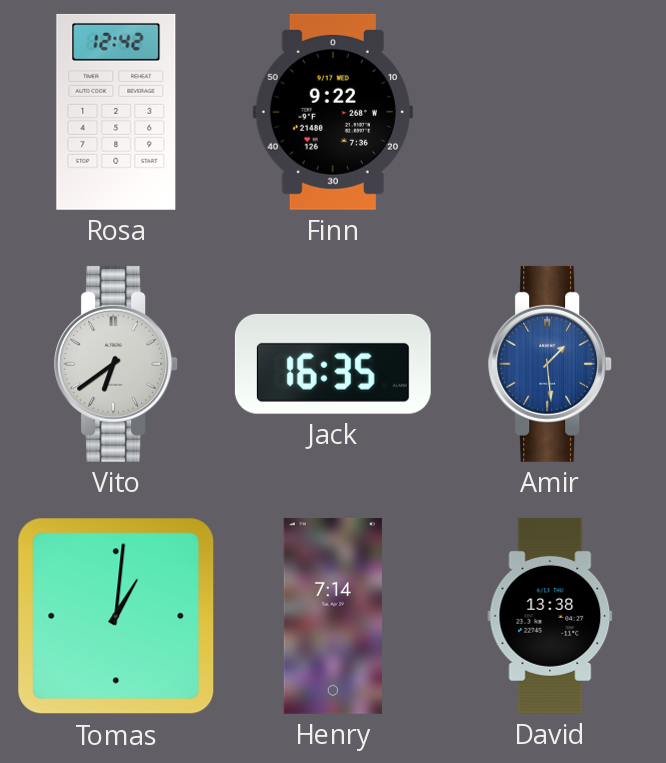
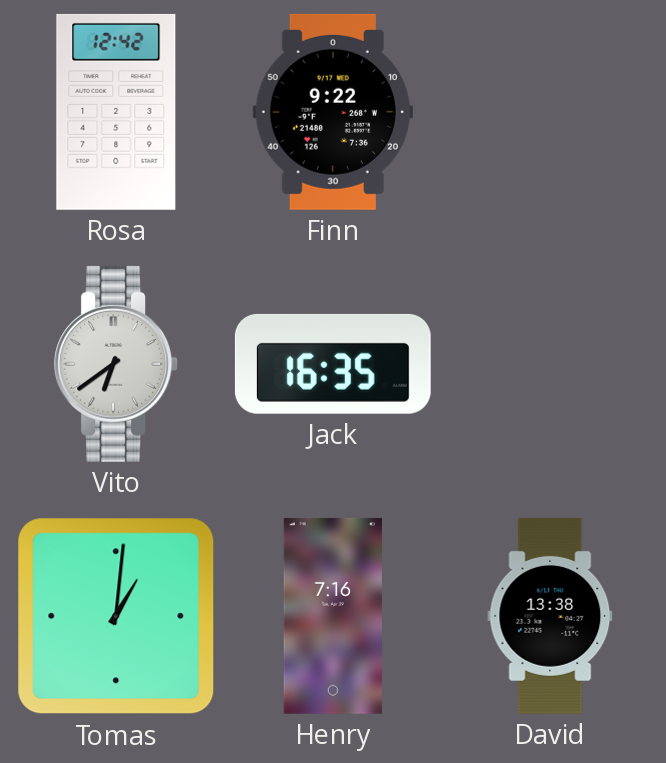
Amir: 1:29 -> none
Henry: 7:14 -> 7:16
